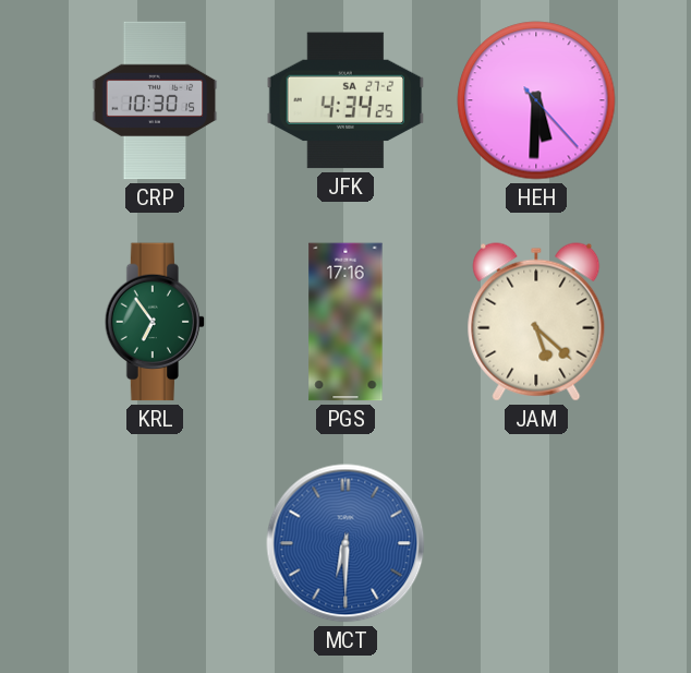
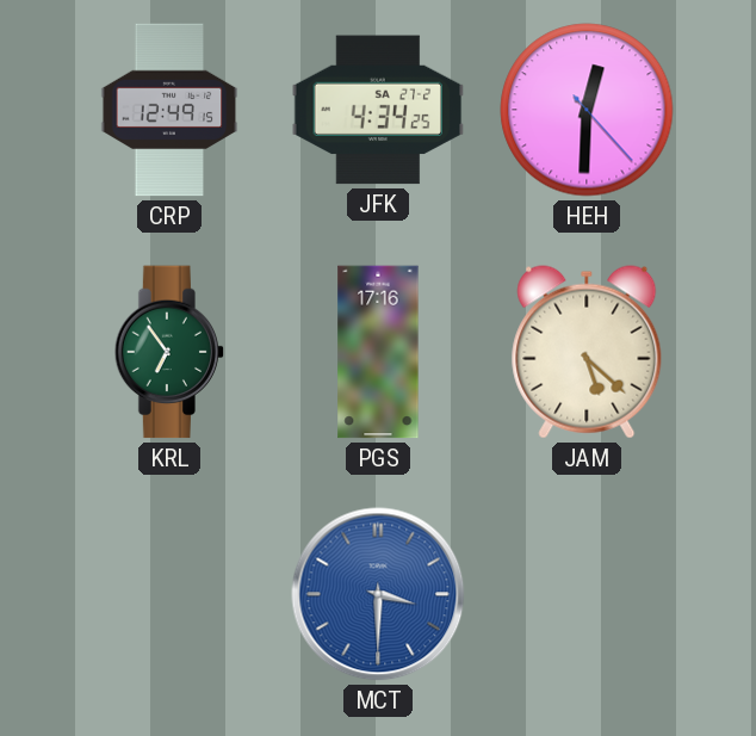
CRP: 10:30 -> 12:49
HEH: 5:30 -> 12:30
MCT: 6:30 -> 3:30
